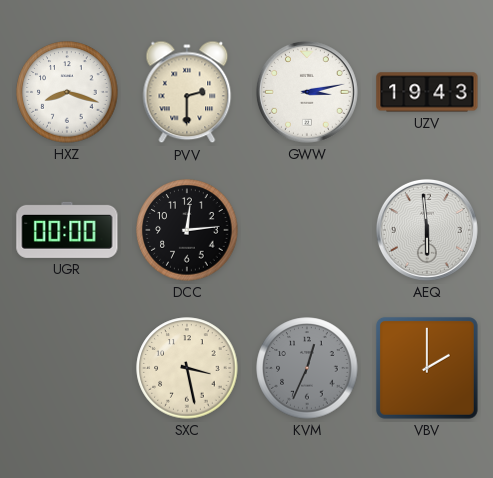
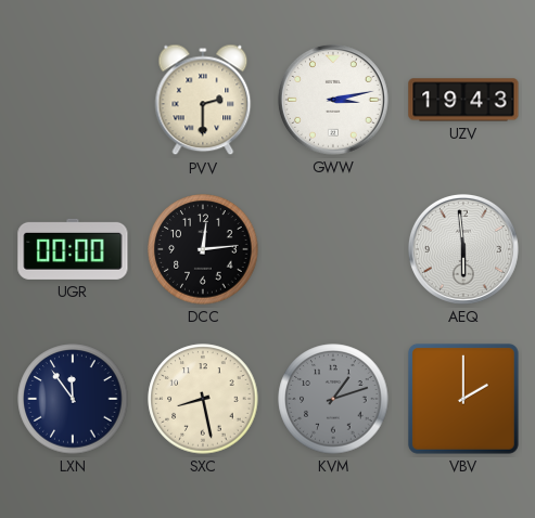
HXZ: 8:18 -> none
LXN: none -> 11:54
SXC: 3:28 -> 8:28
KVM: 12:34 -> 1:12
